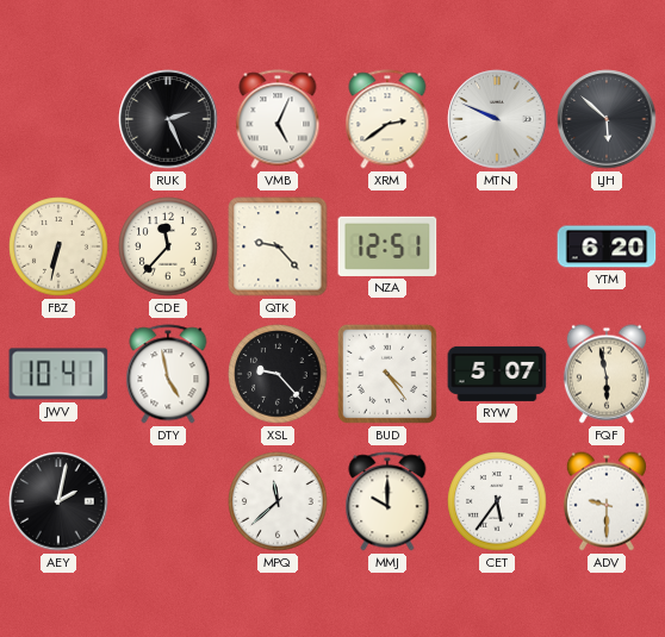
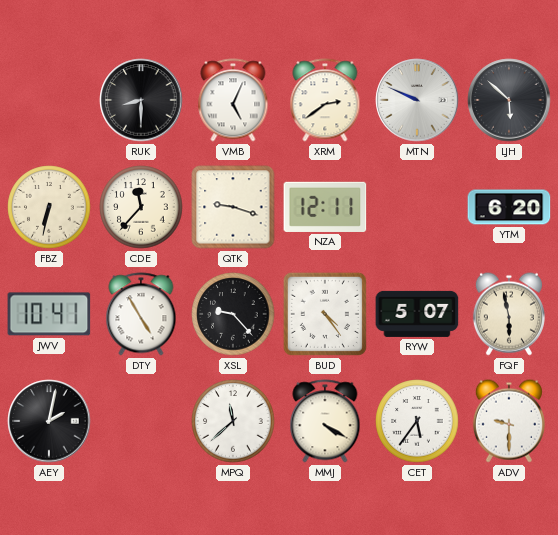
RUK: 2:26 -> 8:30
QTK: 9:23 -> 9:18
NZA: 12:51 -> 12:11
DTY: 4:58 -> 4:55
MMJ: 10:00 -> 4:20
